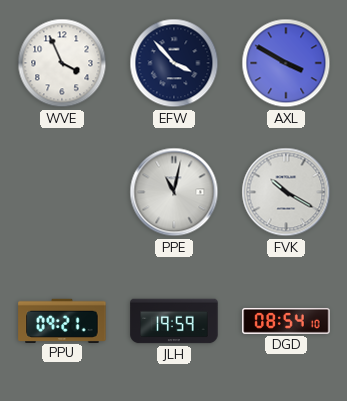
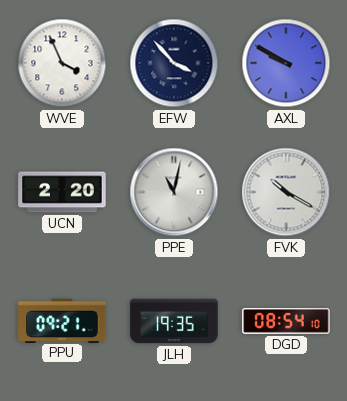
AXL: 3:50 -> 9:50
UCN: none -> 2:20
JLH: 19:59 -> 19:35
